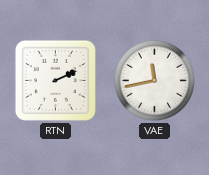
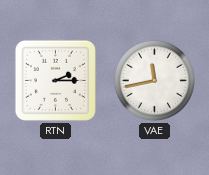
RTN: 2:11 -> 2:15
